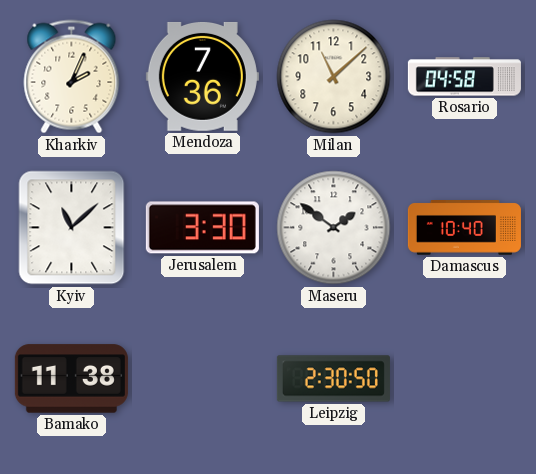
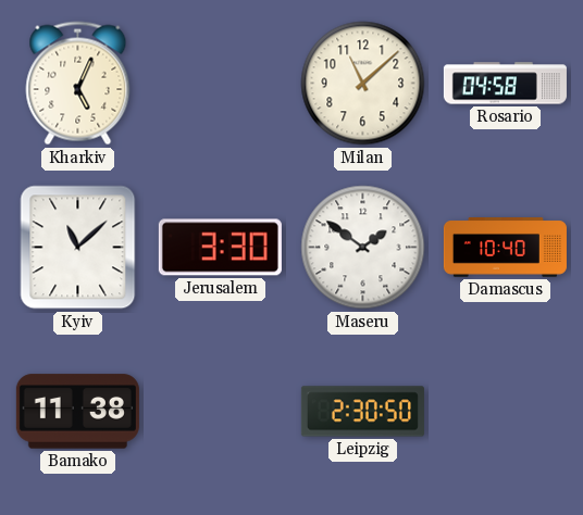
Kharkiv: 2:04 -> 5:04
Mendoza: 7:36 -> none
